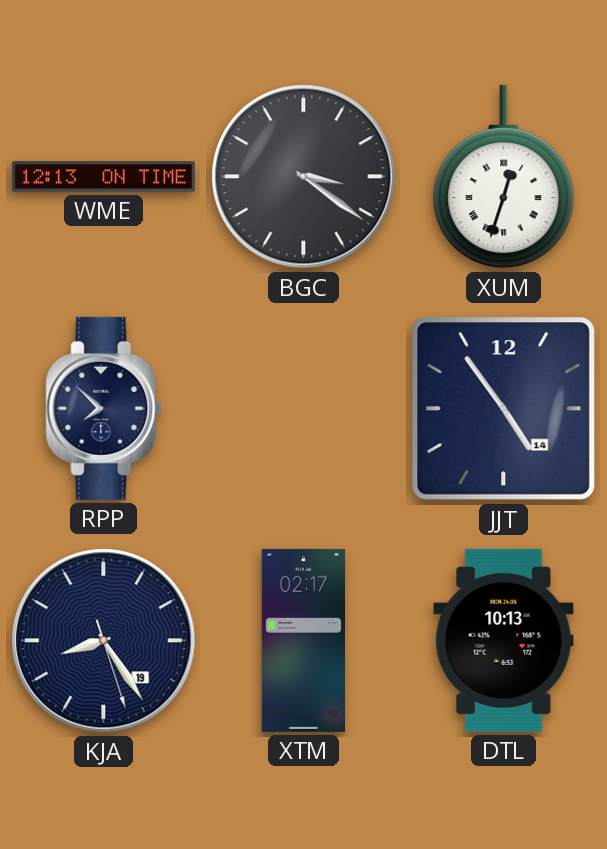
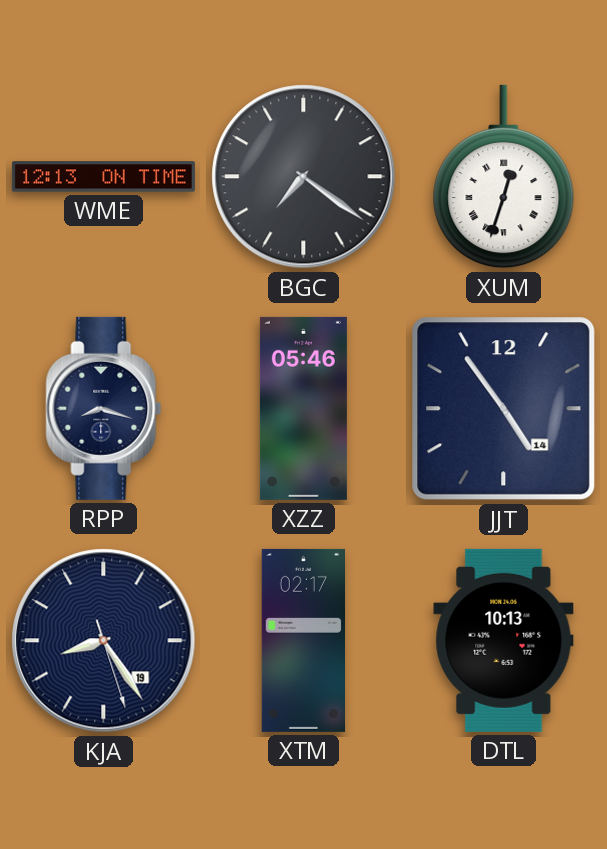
BGC: 3:21 -> 7:21
RPP: 7:52 -> 8:18
XZZ: none -> 05:46
